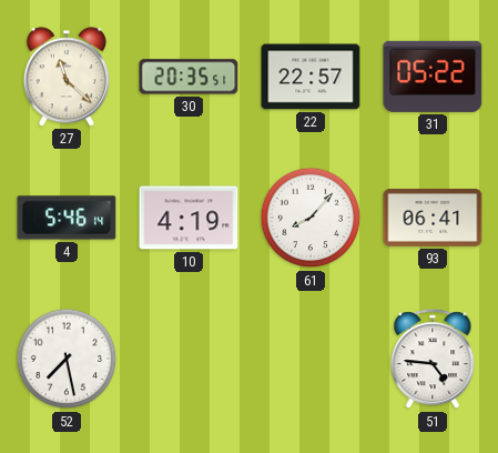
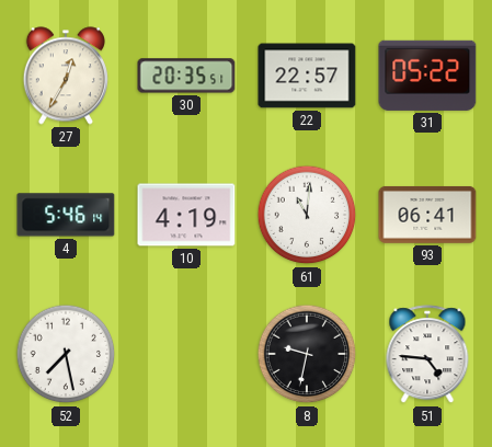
27: 11:22 -> 12:35
61: 8:07 -> 11:01
8: none -> 9:32
